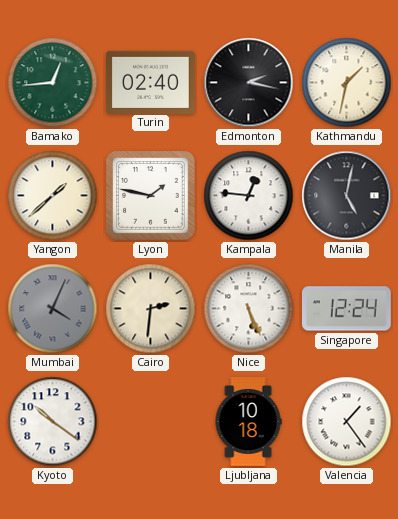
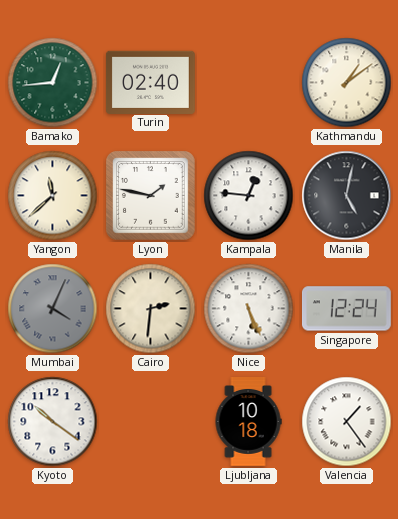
Edmonton: 2:17 -> none
Kathmandu: 1:32 -> 1:09
Yangon: 1:38 -> 11:38
